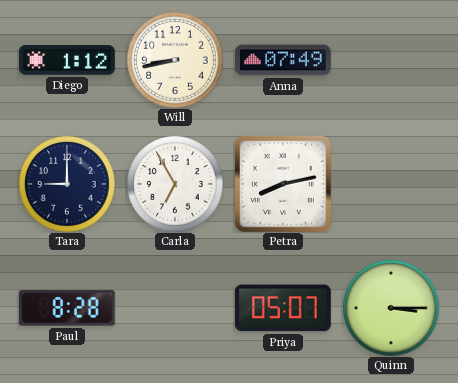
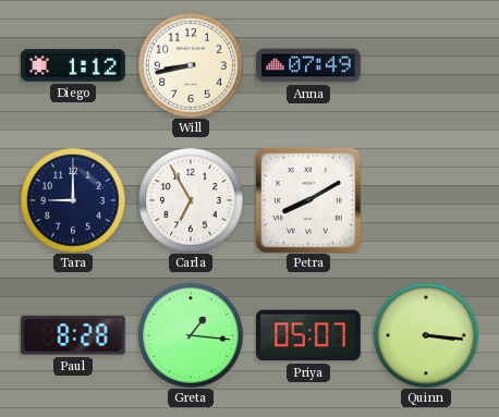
Petra: 8:13 -> 8:10
Greta: none -> 1:16
Quinn: 3:15 -> 3:16
